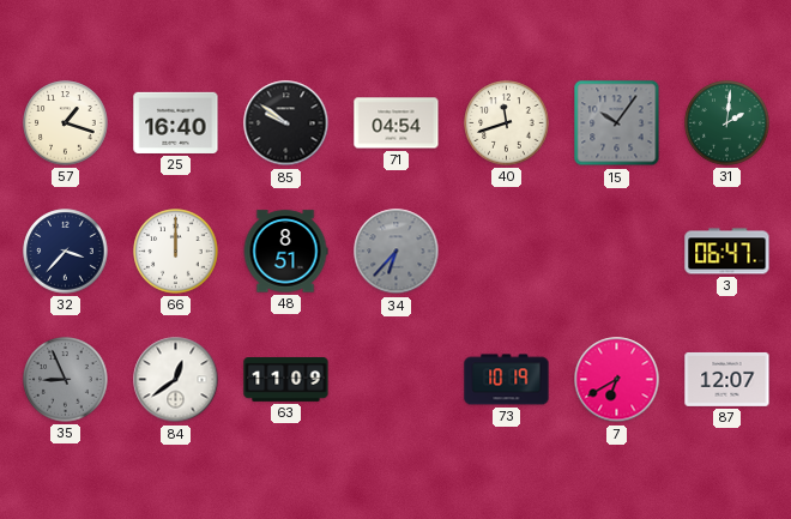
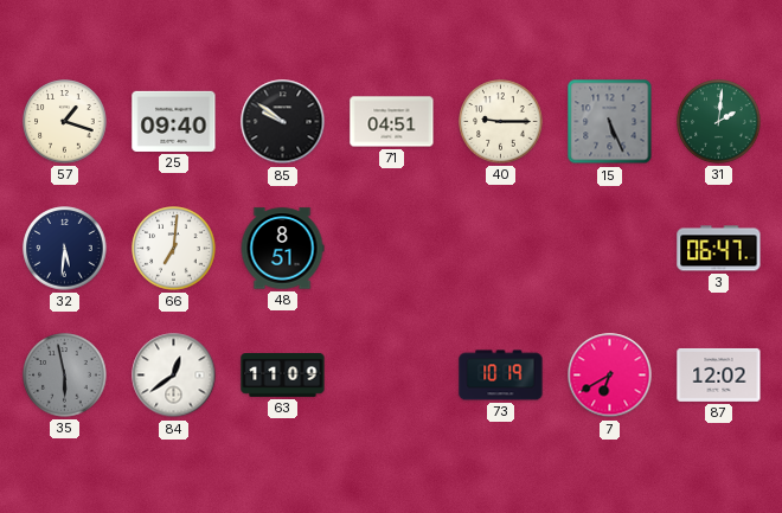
25: 16:40 -> 09:40
71: 04:54 -> 04:51
40: 11:42 -> 9:15
15: 10:06 -> 5:26
32: 3:37 -> 5:31
66: 12:00 -> 7:01
34: 6:37 -> none
35: 8:56 -> 5:58
87: 12:07 -> 12:02
